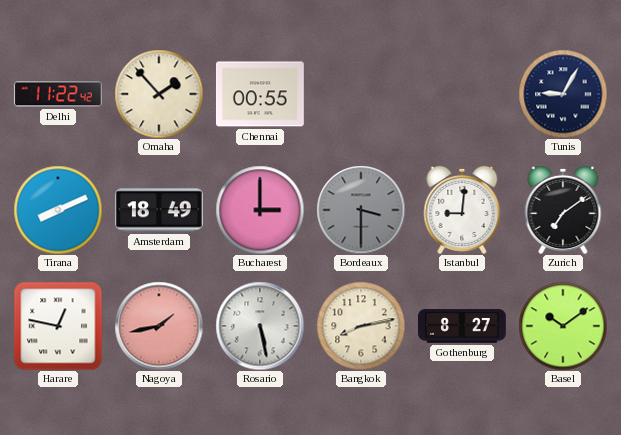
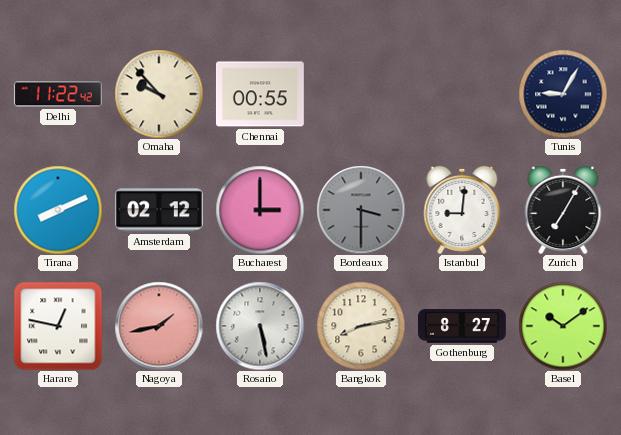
Omaha: 1:53 -> 9:53
Amsterdam: 18:49 -> 02:12
Zurich: 7:09 -> 7:05
